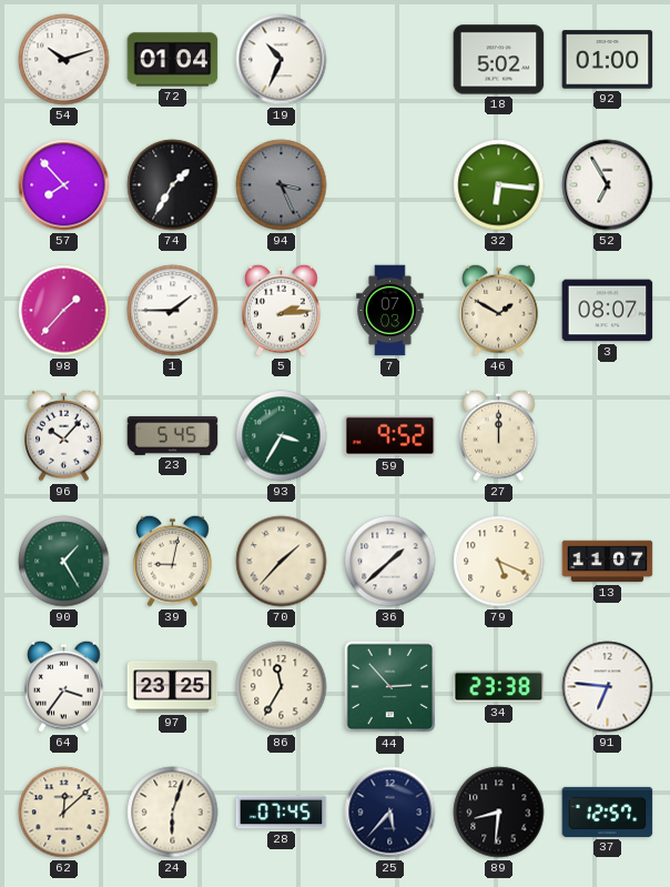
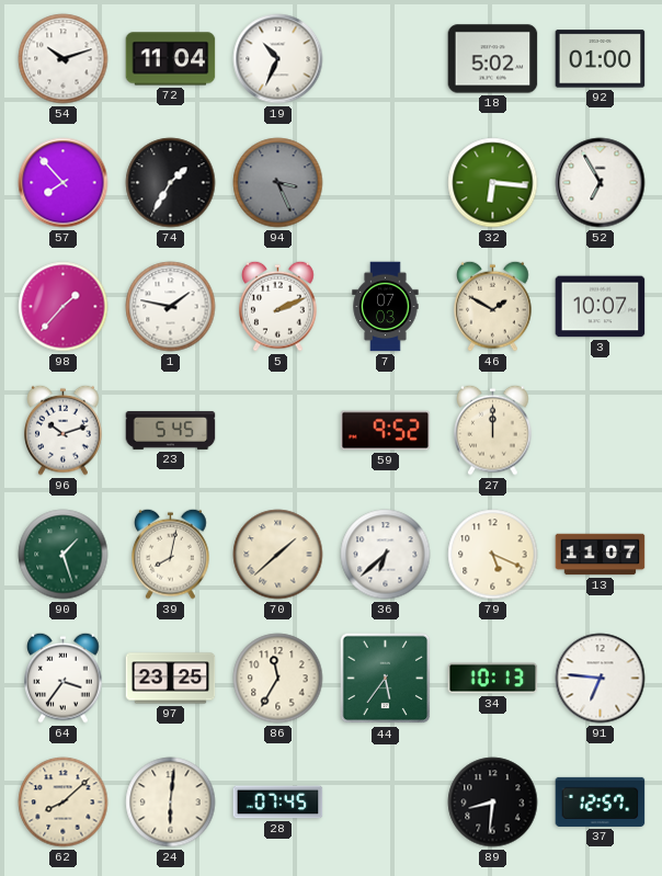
72: 01:04 -> 11:04
1: 1:45 -> 1:47
5: 2:14 -> 2:11
3: 08:07 -> 10:07
96: 10:07 -> 10:12
93: 3:35 -> none
90: 1:25 -> 1:27
39: 9:02 -> 8:02
70: 1:37 -> 1:38
36: 1:38 -> 6:38
44: 2:53 -> 5:36
34: 23:38 -> 10:13
62: 12:08 -> 8:08
24: 6:03 -> 6:01
25: 5:37 -> none
